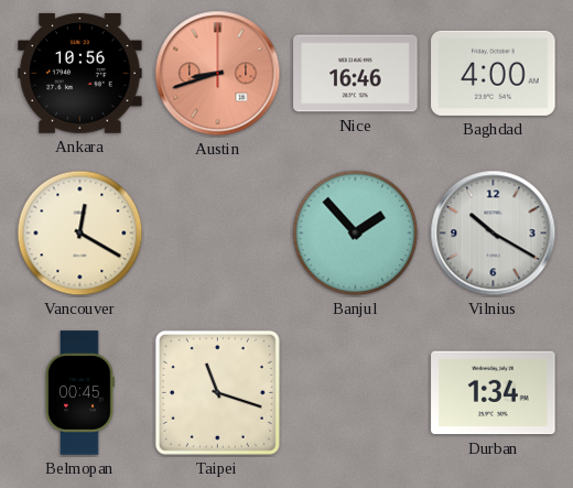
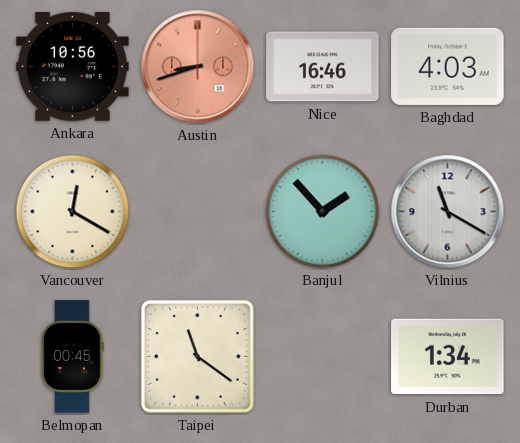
Baghdad: 4:00 -> 4:03
Vilnius: 10:20 -> 11:20
Taipei: 11:18 -> 11:21
